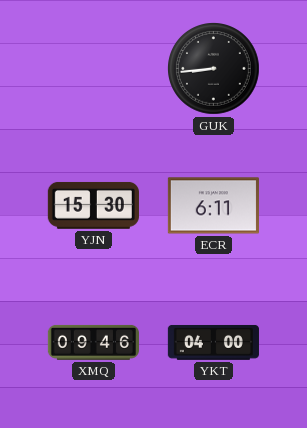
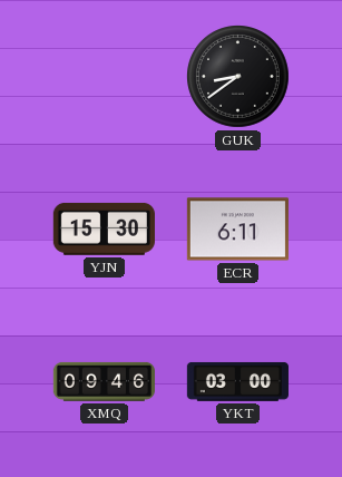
GUK: 8:44 -> 8:39
YKT: 04:00 -> 03:00
